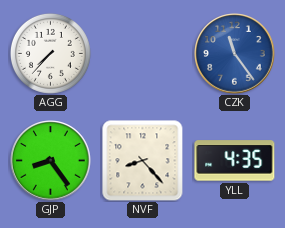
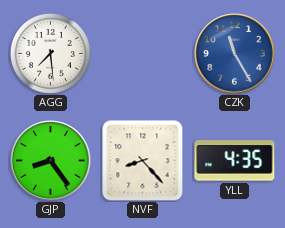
AGG: 7:37 -> 7:29
CZK: 11:24 -> 11:25
